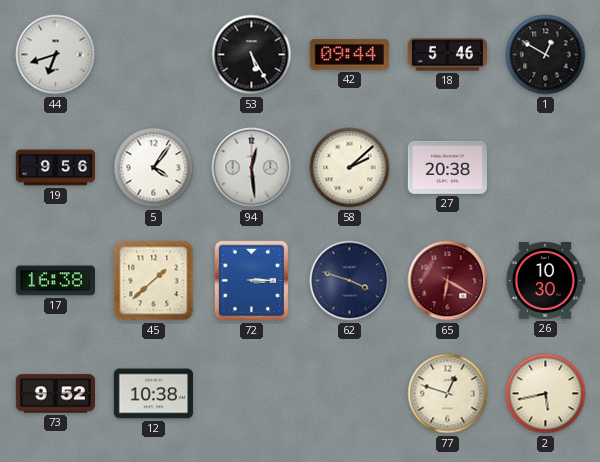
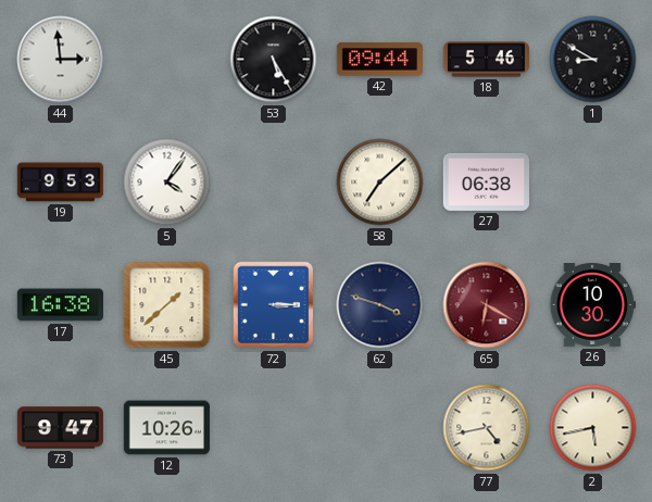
44: 6:42 -> 2:59
1: 12:50 -> 8:50
19: 9:56 -> 9:53
94: 12:29 -> none
58: 2:08 -> 7:08
27: 20:38 -> 06:38
73: 9:52 -> 9:47
12: 10:38 -> 10:26
77: 12:48 -> 4:43
